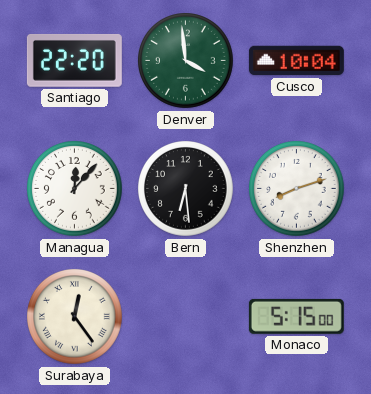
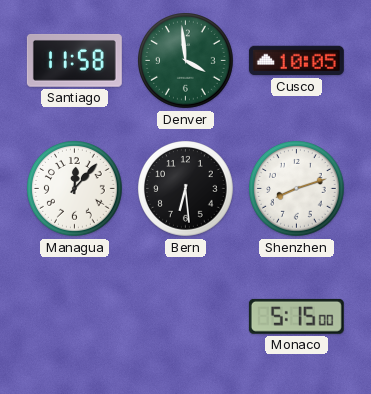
Santiago: 22:20 -> 11:58
Cusco: 10:04 -> 10:05
Surabaya: 12:24 -> none
